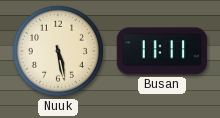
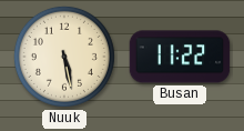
Busan: 11:11 -> 11:22
